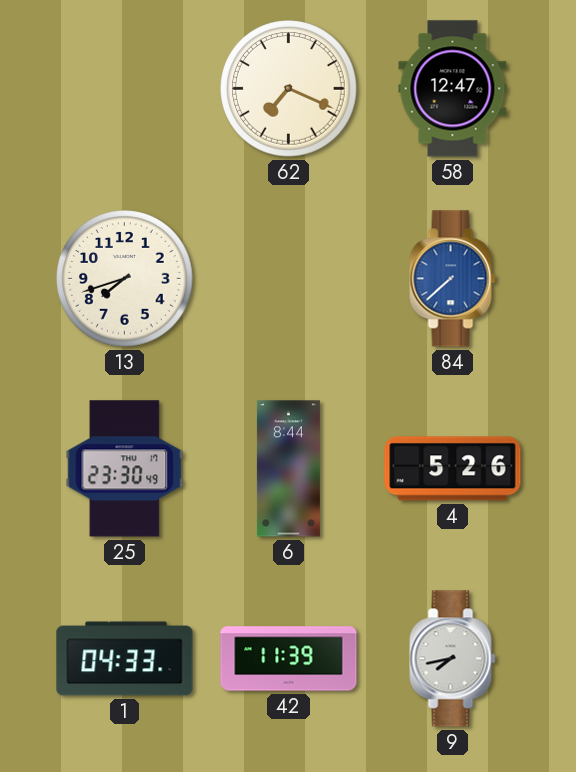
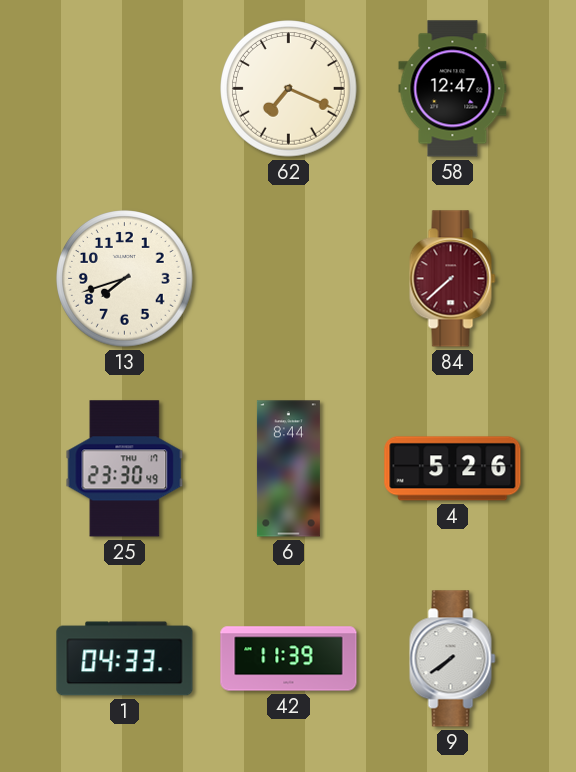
84 dial: blue -> burgundy
9: 7:43 -> 7:39
